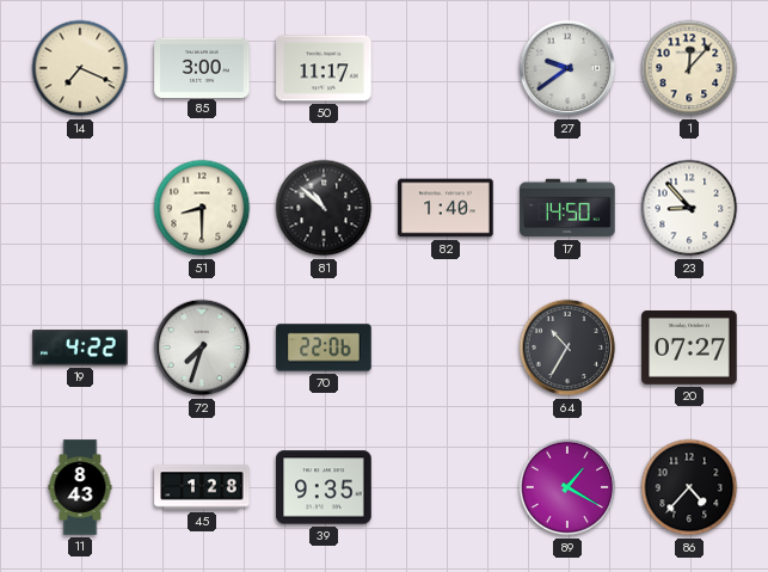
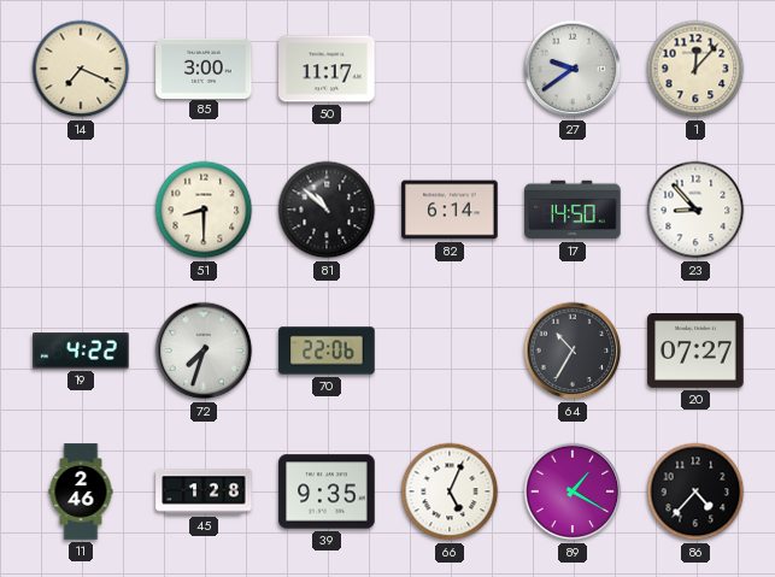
82: 1:40 -> 6:14
11: 8:43 -> 2:46
66: none -> 5:04
